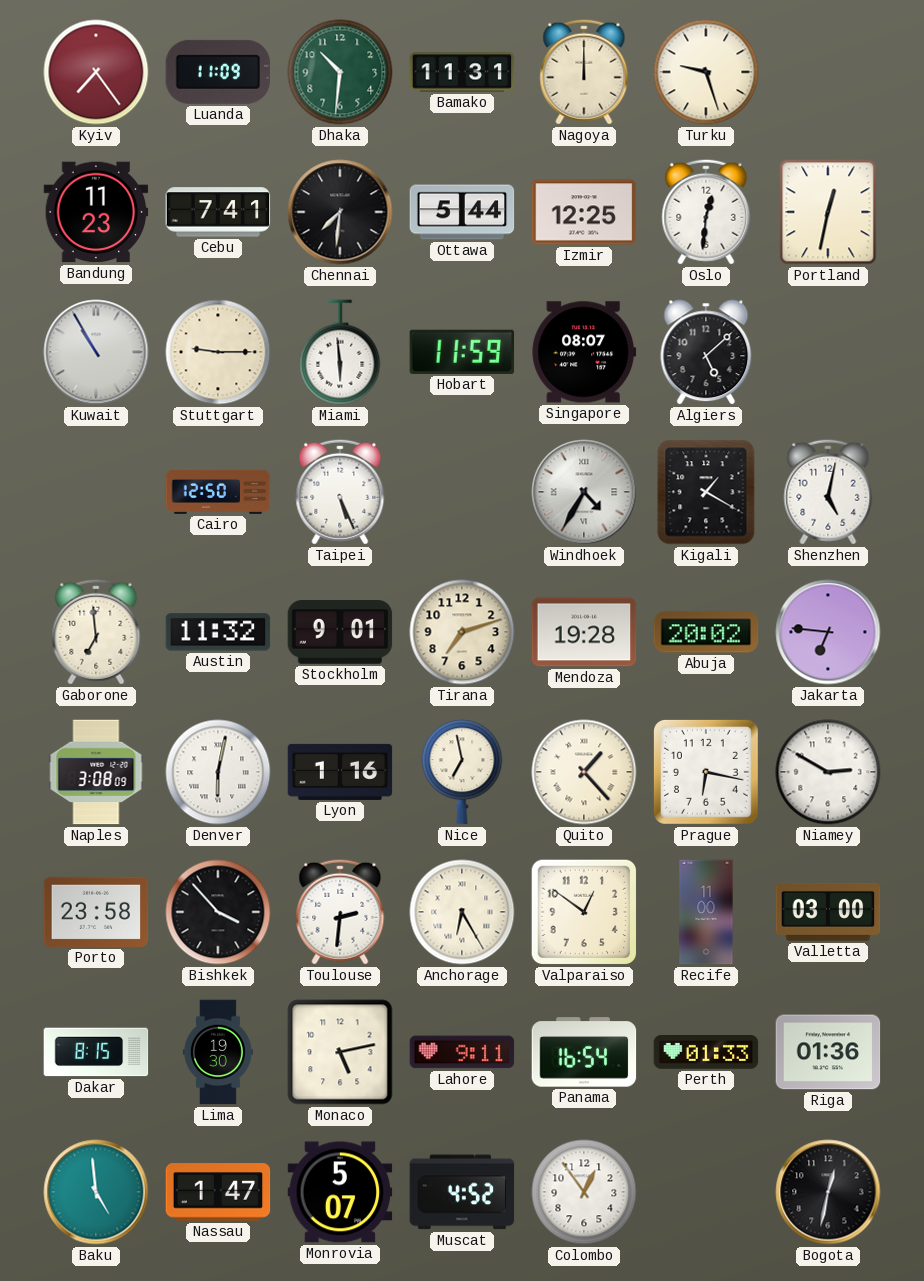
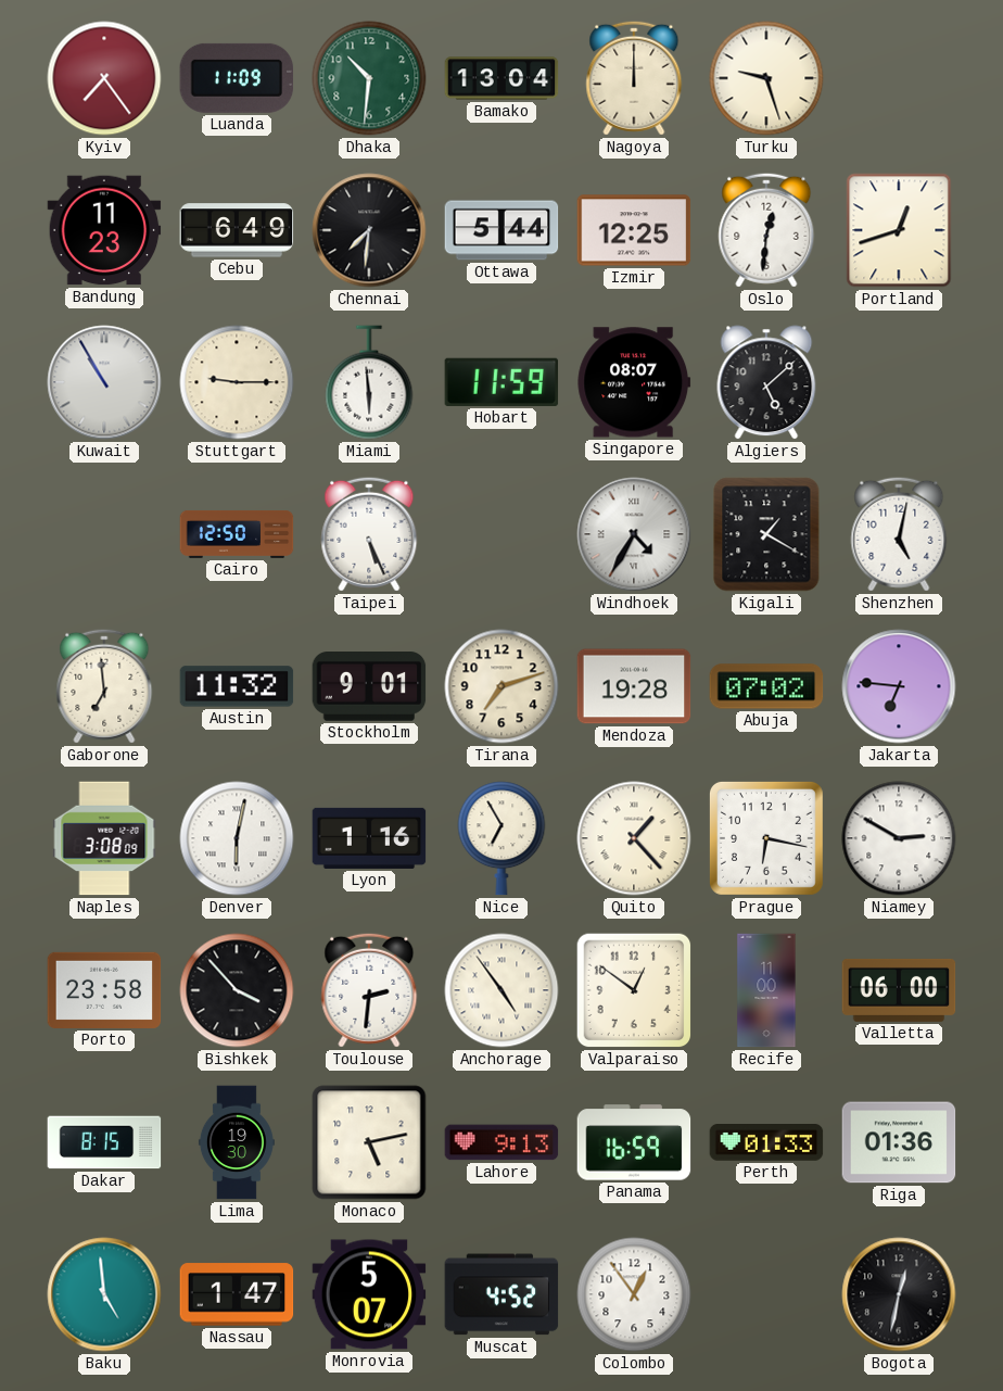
Bamako: 11:31 -> 13:04
Cebu: 7:41 -> 6:49
Portland: 12:32 -> 12:42
Abuja: 20:02 -> 07:02
Nice: 6:58 -> 6:55
Anchorage: 6:25 -> 4:54
Valletta: 03:00 -> 06:00
Lahore: 9:11 -> 9:13
Panama: 16:54 -> 16:59
